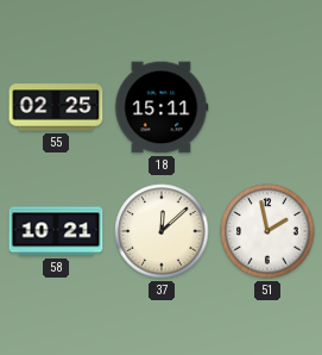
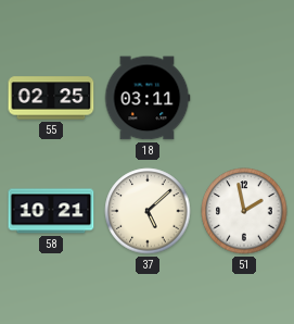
18: 15:11 -> 03:11
37: 12:08 -> 5:08
